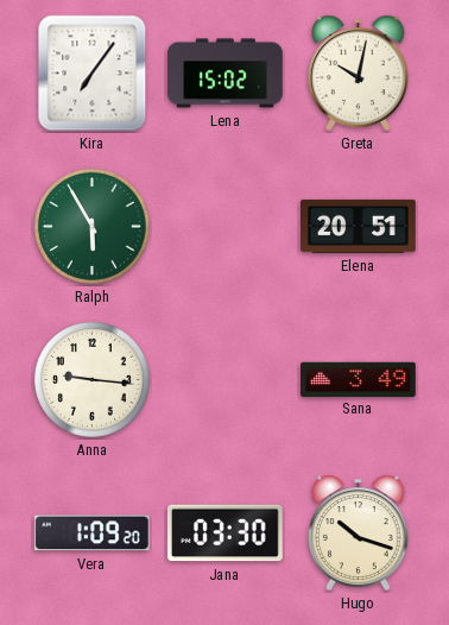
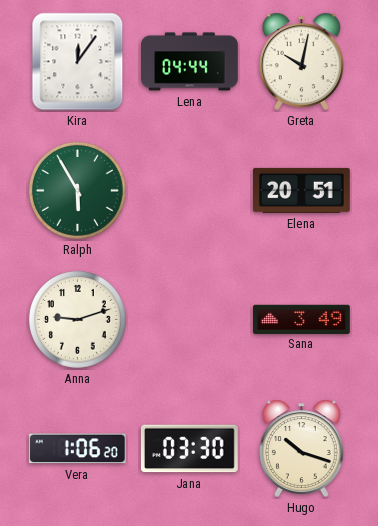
Kira: 7:06 -> 12:06
Lena: 15:02 -> 04:44
Anna: 9:16 -> 9:12
Vera: 1:09 -> 1:06
